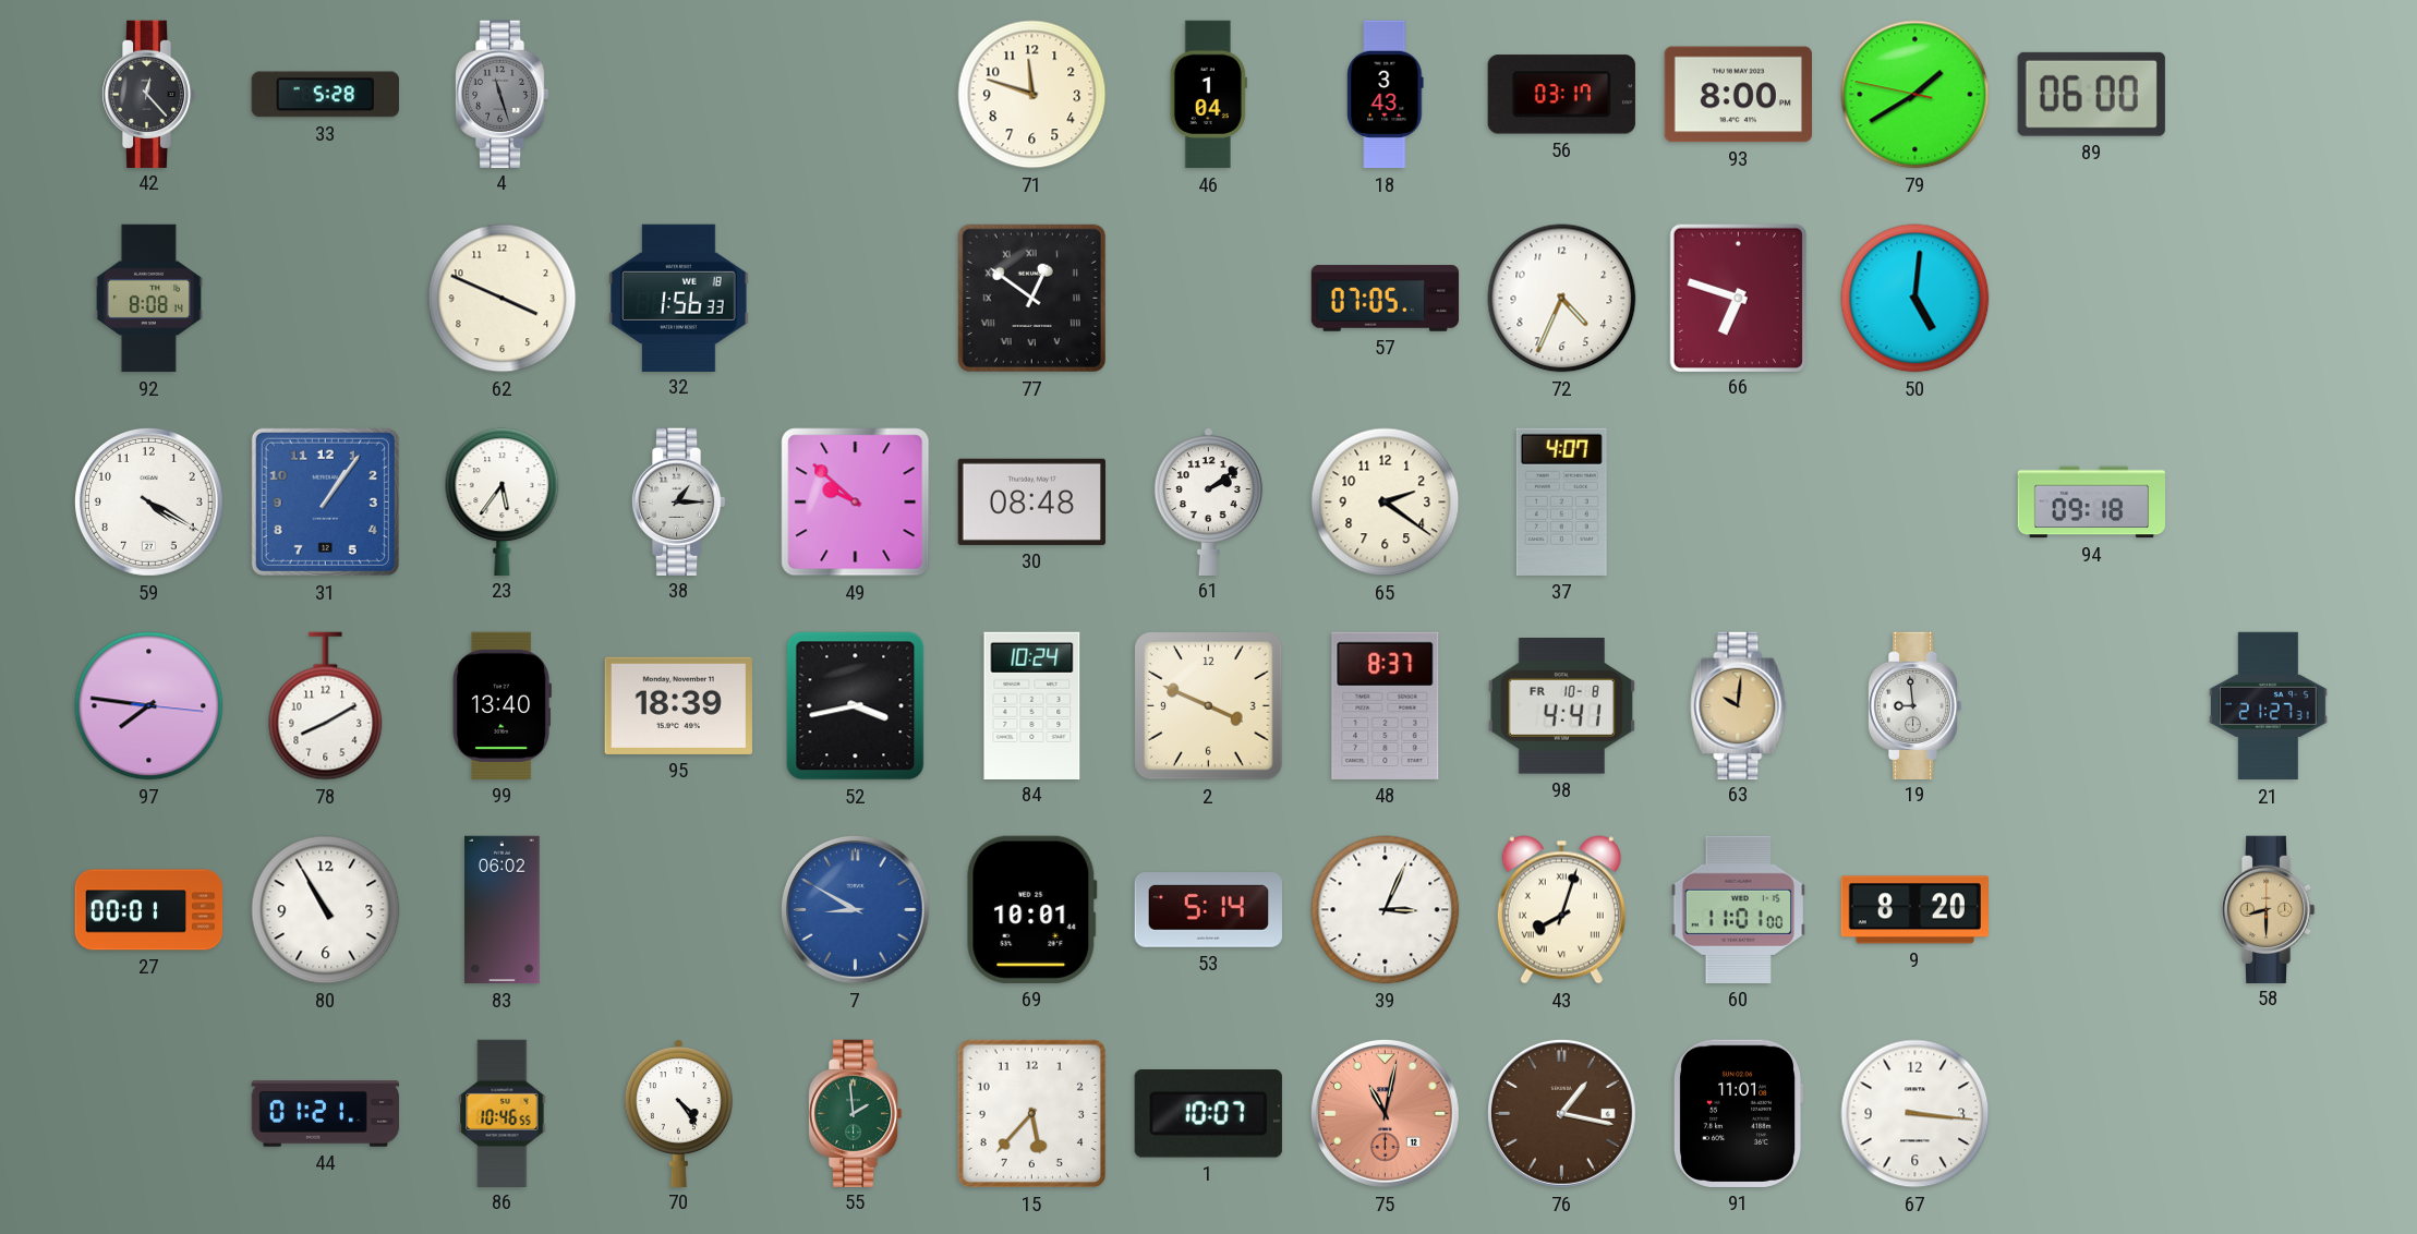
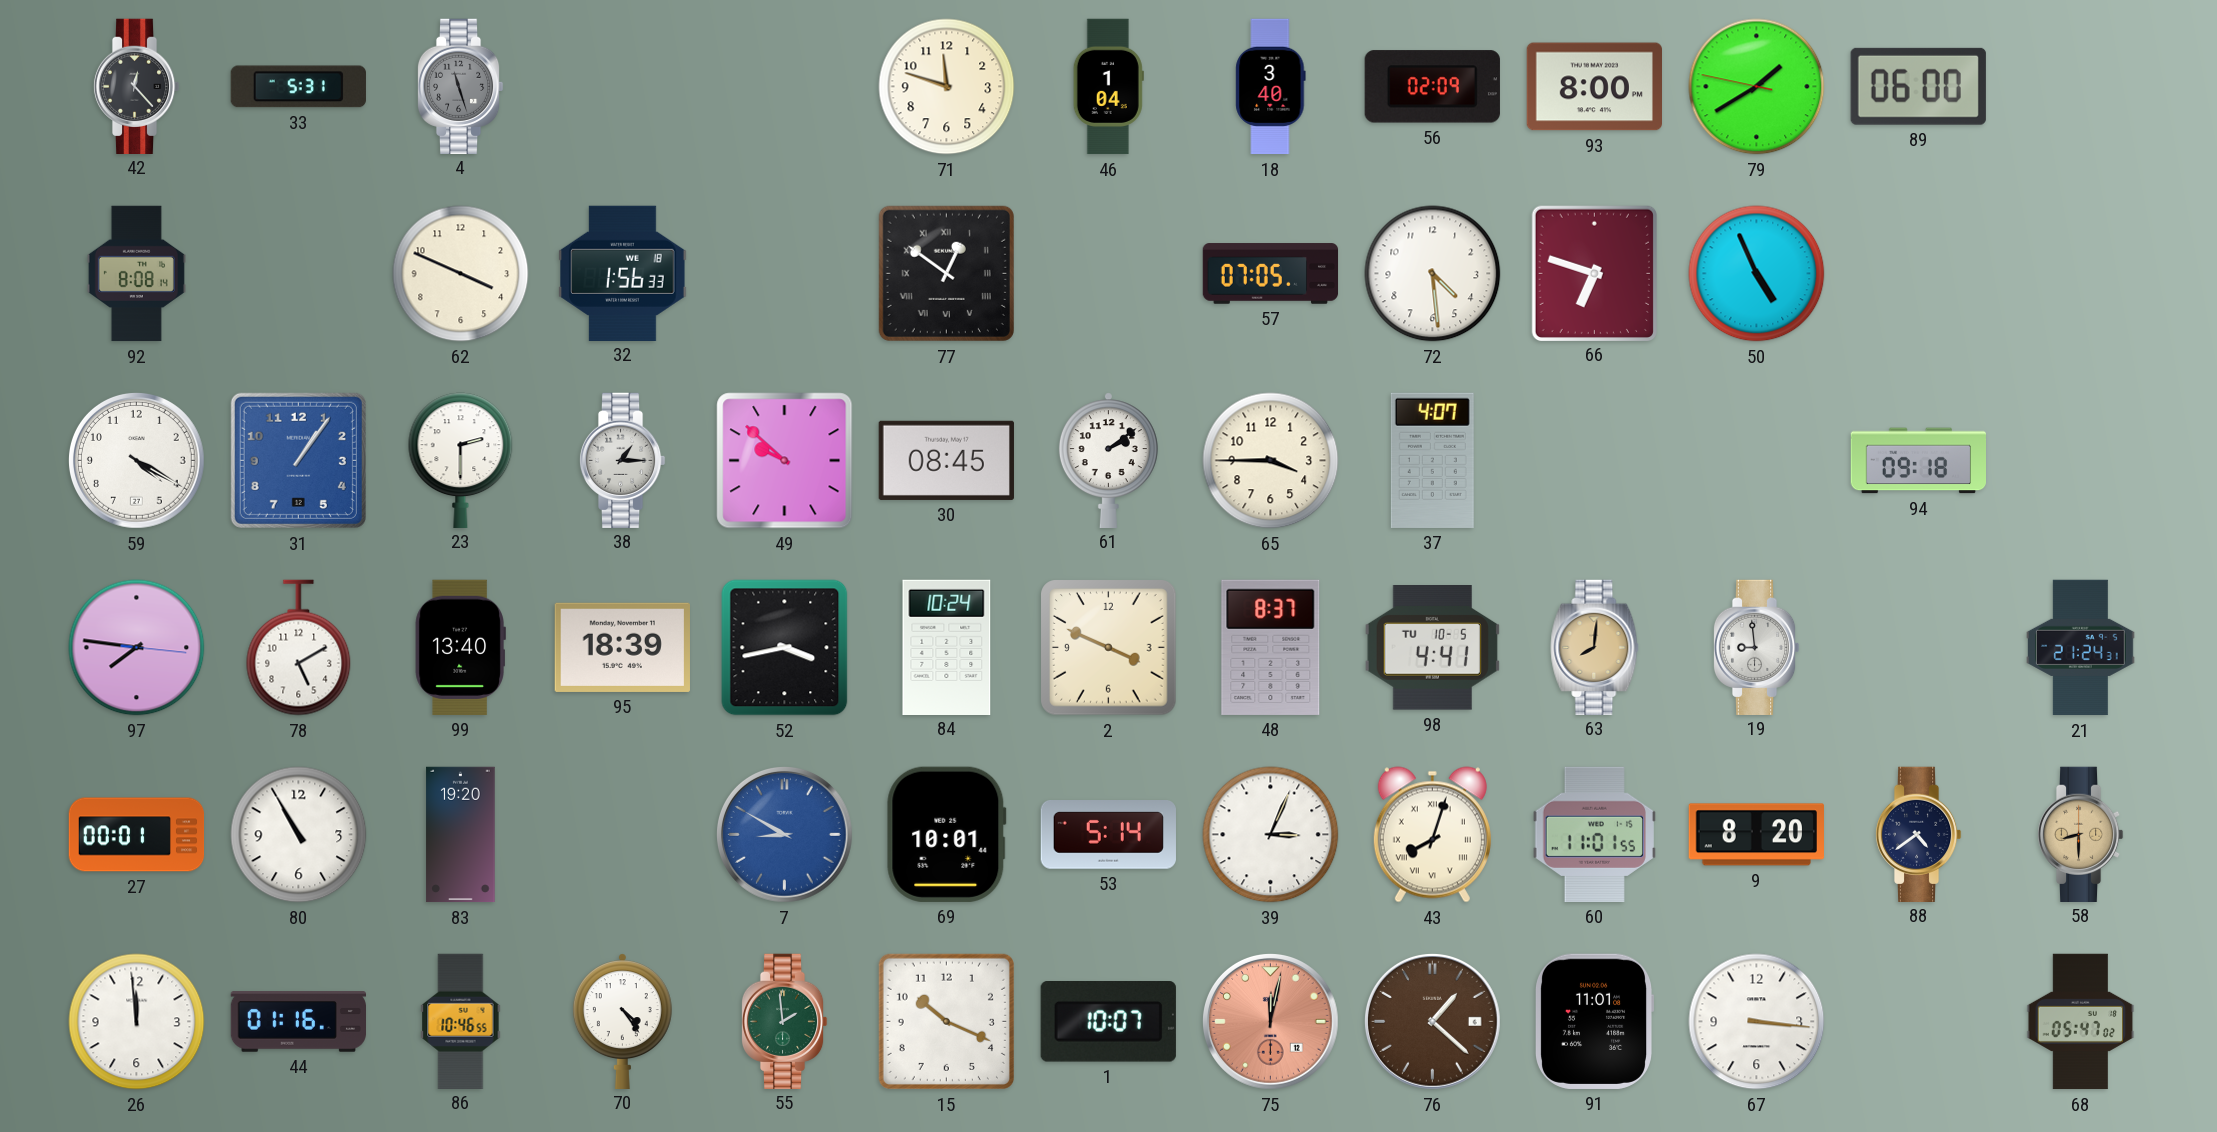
33: 5:28 -> 5:31
18: 3:43 -> 3:40
56: 03:17 -> 02:09
72: 4:34 -> 4:29
50: 5:01 -> 4:56
23: 5:36 -> 2:30
30: 08:48 -> 08:45
65: 2:21 -> 3:45
78: 8:10 -> 5:10
98 date: FR 10-8 -> TU 10-5
63: 10:01 -> 8:01
21: 21:27 -> 21:24
83: 06:02 -> 19:20
60: 11:01:00 -> 11:01:55
88: none -> 4:39
26: none -> 11:59
44: 01:21 -> 01:16
15: 5:37 -> 10:19
75: 11:02 -> 12:02
76: 1:17 -> 1:22
68: none -> 05:47
